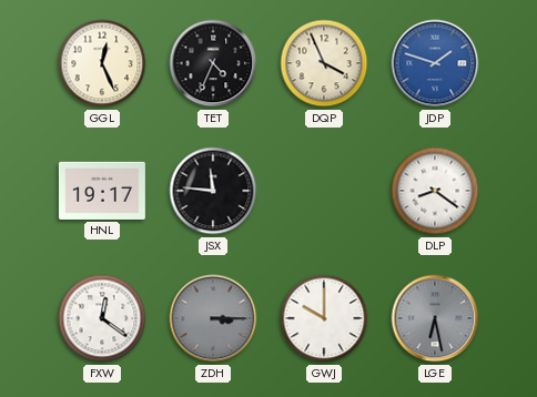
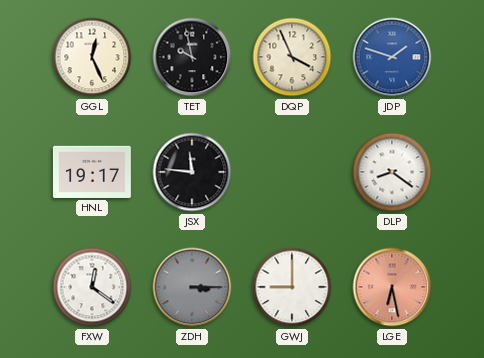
TET: 4:34 -> 9:58
GWJ: 10:00 -> 9:00
LGE dial: grey -> salmon
